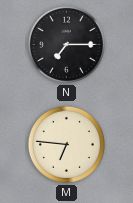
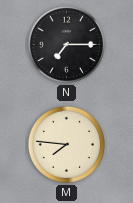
M: 6:46 -> 7:46
